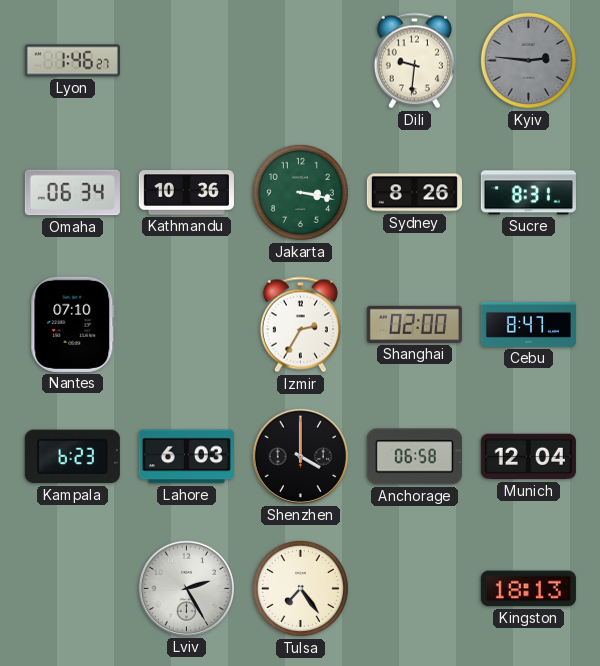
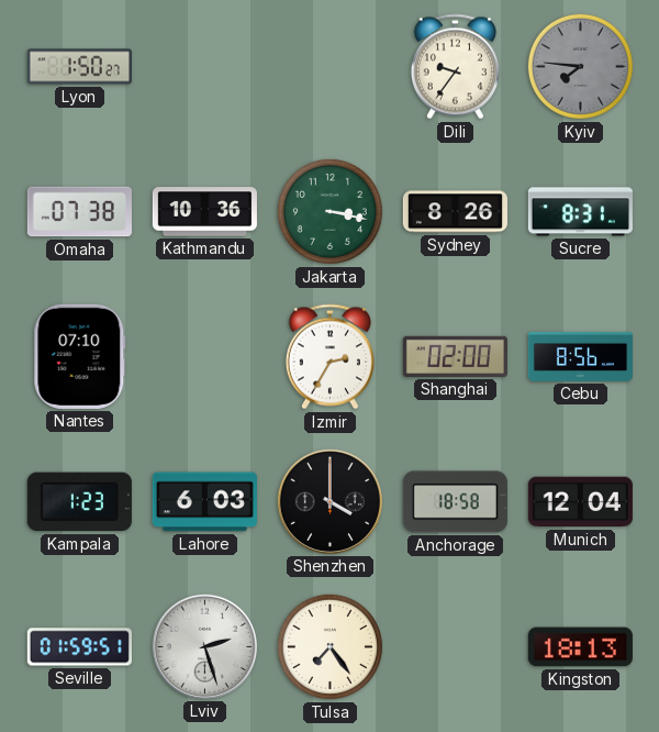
Lyon: 1:46 -> 1:50
Dili: 9:31 -> 9:36
Kyiv: 2:46 -> 7:46
Omaha: 06:34 -> 07:38
Cebu: 8:47 -> 8:56
Kampala: 6:23 -> 1:23
Anchorage: 06:58 -> 18:58
Seville: none -> 01:59
Lviv: 2:25 -> 2:27
